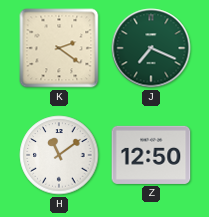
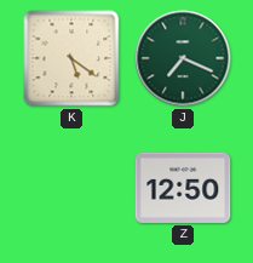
K: 2:21 -> 5:21
H: 11:09 -> none
